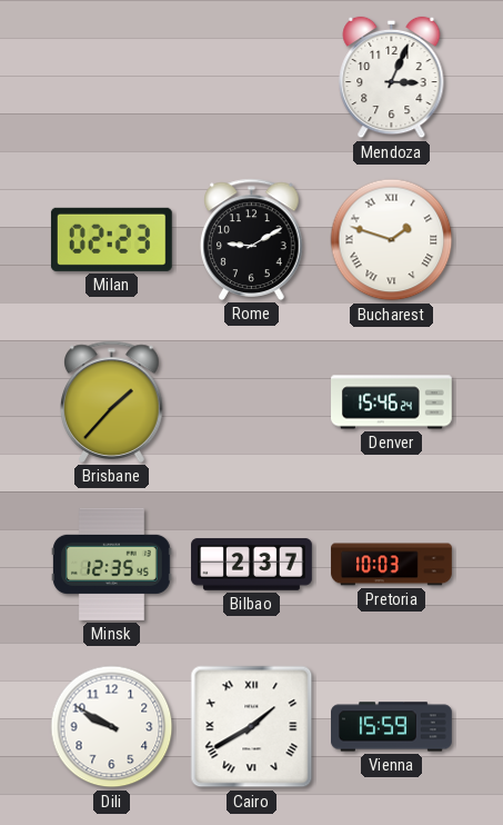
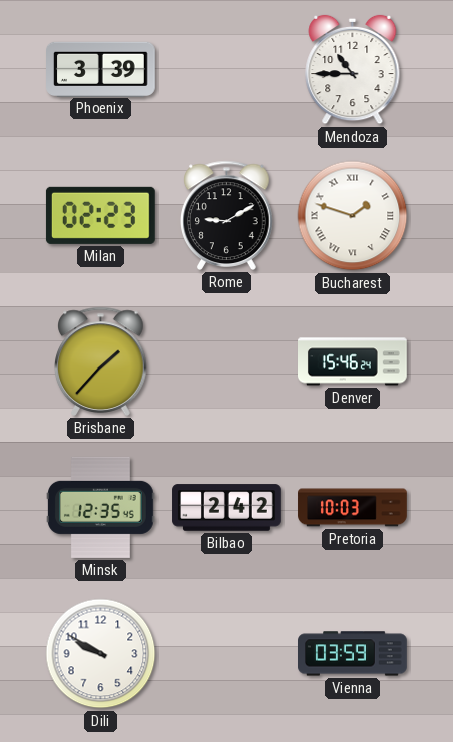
Phoenix: none -> 3:39
Mendoza: 3:04 -> 10:45
Bilbao: 2:37 -> 2:42
Cairo: 1:40 -> none
Vienna: 15:59 -> 03:59
